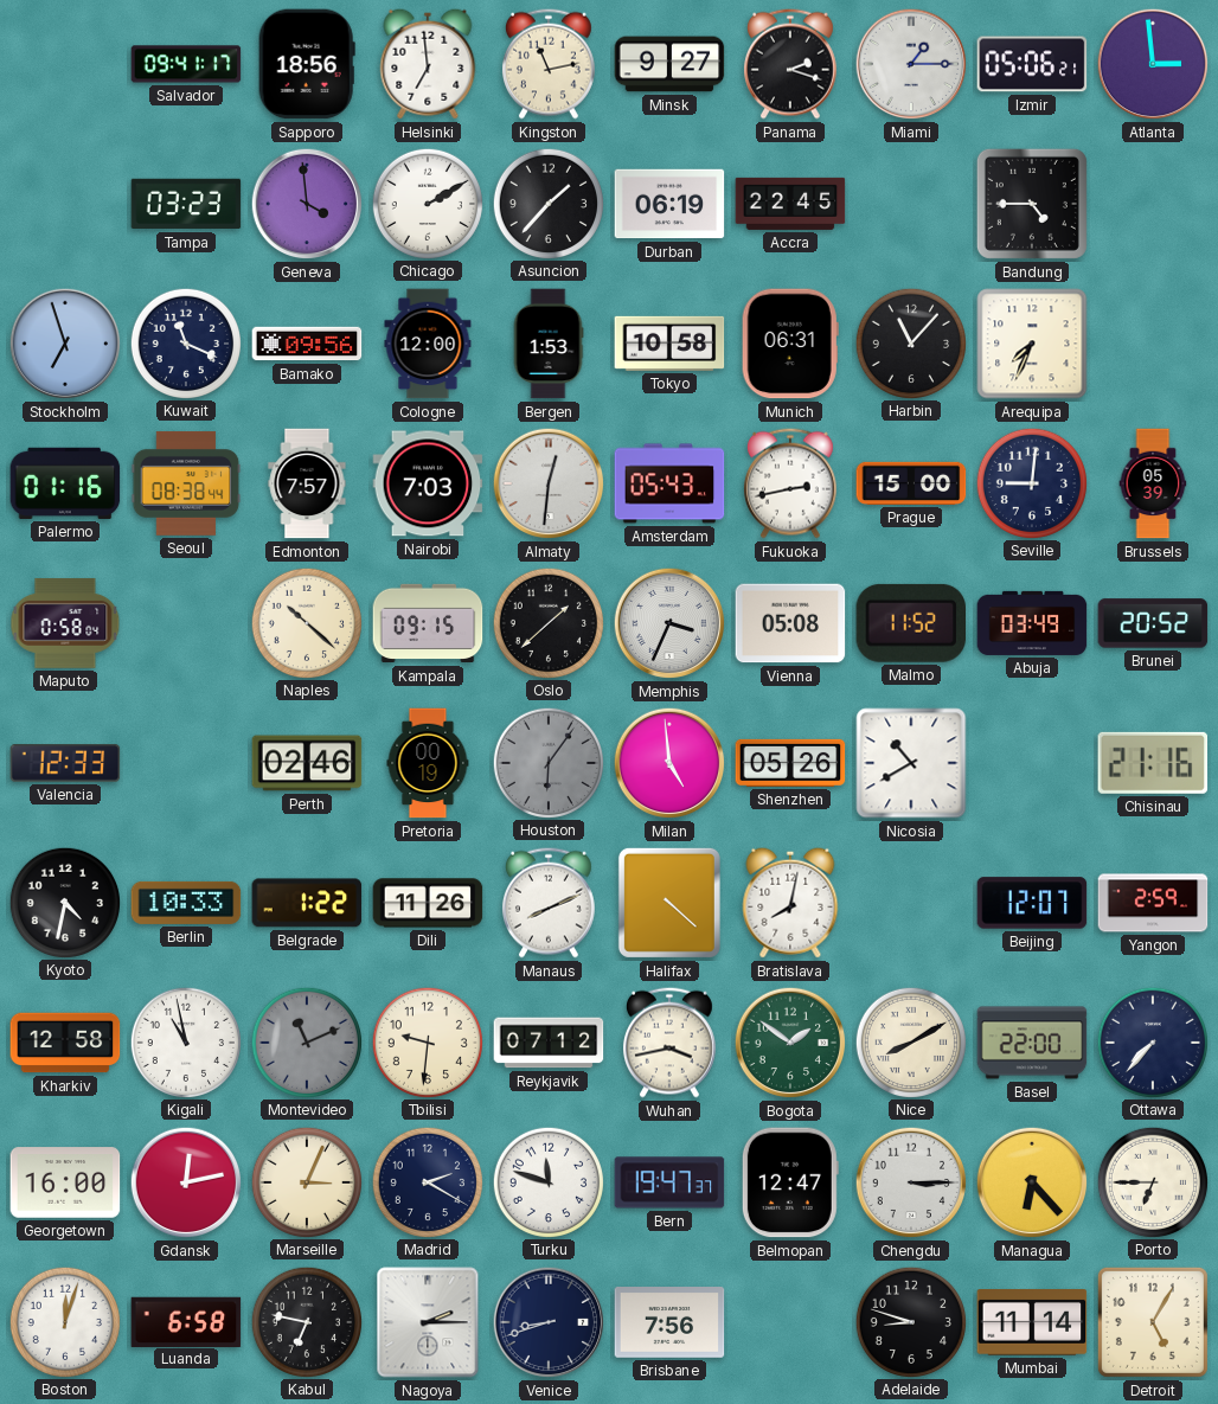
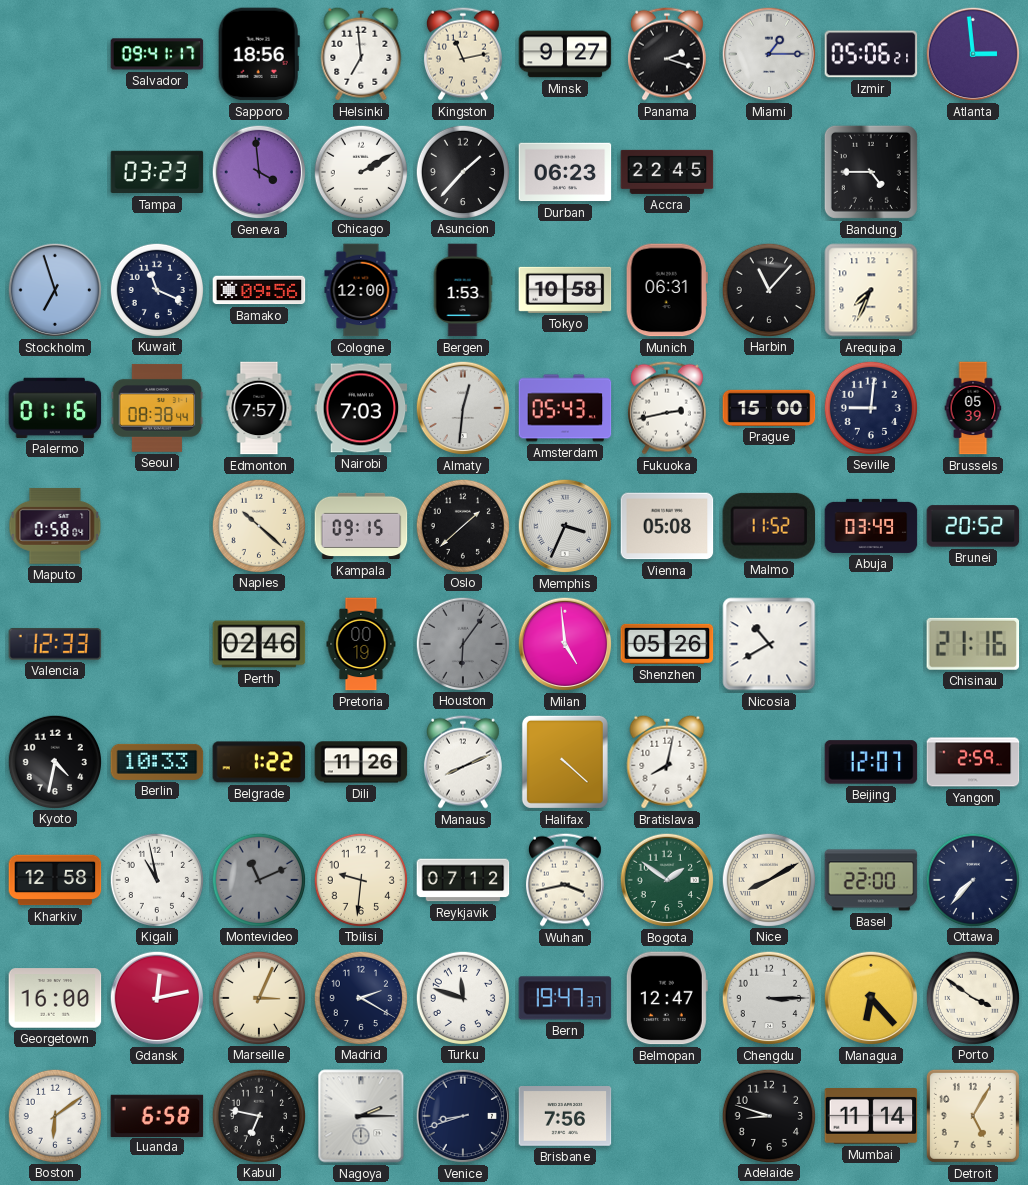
Durban: 06:19 -> 06:23
Porto: 6:45 -> 3:51
Boston: 12:03 -> 6:09
